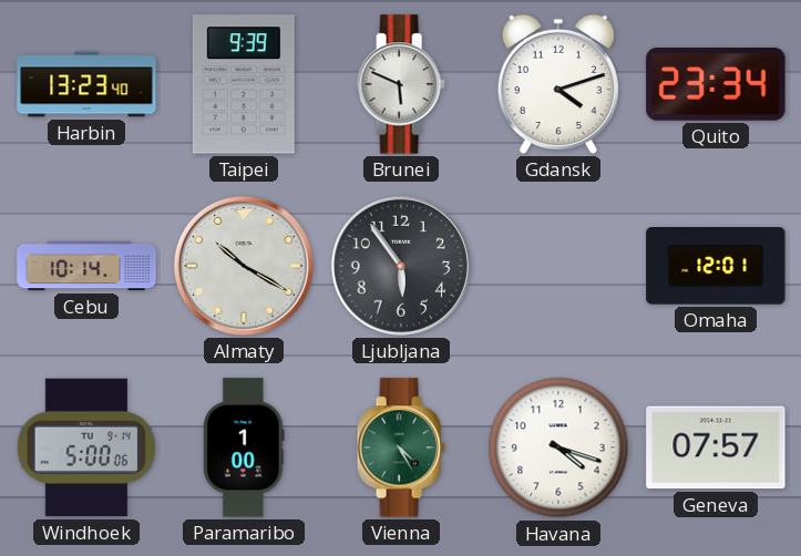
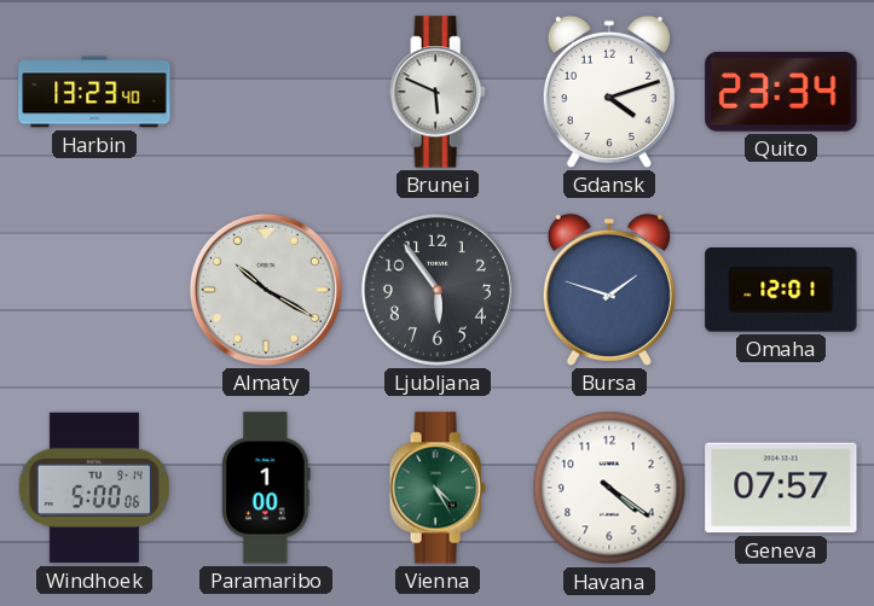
Taipei: 9:39 -> none
Cebu: 10:14 -> none
Bursa: none -> 1:48
Havana: 4:18 -> 4:21
